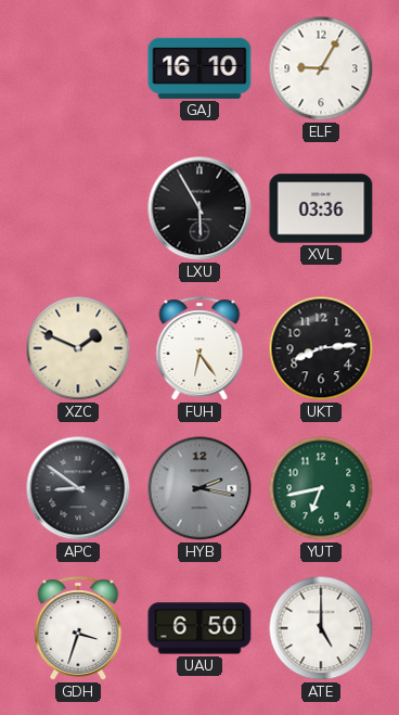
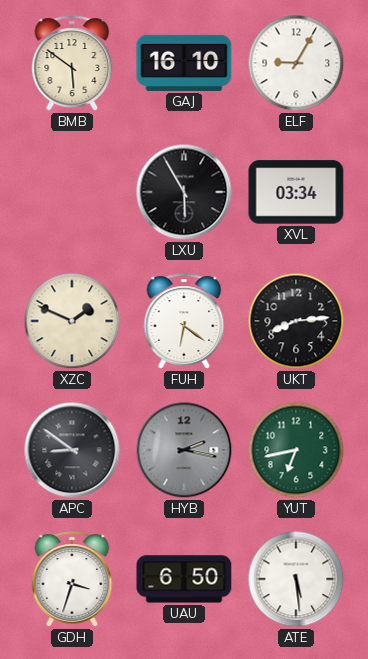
BMB: none -> 5:51
XVL: 03:36 -> 03:34
FUH: 6:24 -> 6:21
ATE: 5:00 -> 5:29
